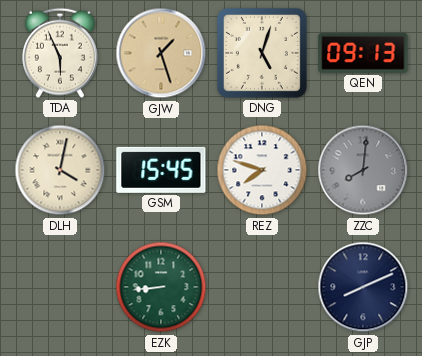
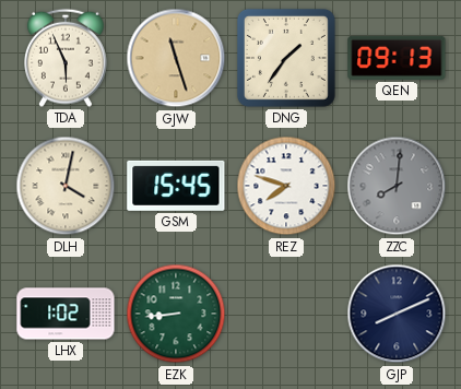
GJW: 1:27 -> 11:27
DNG: 5:03 -> 1:36
LHX: none -> 1:02
